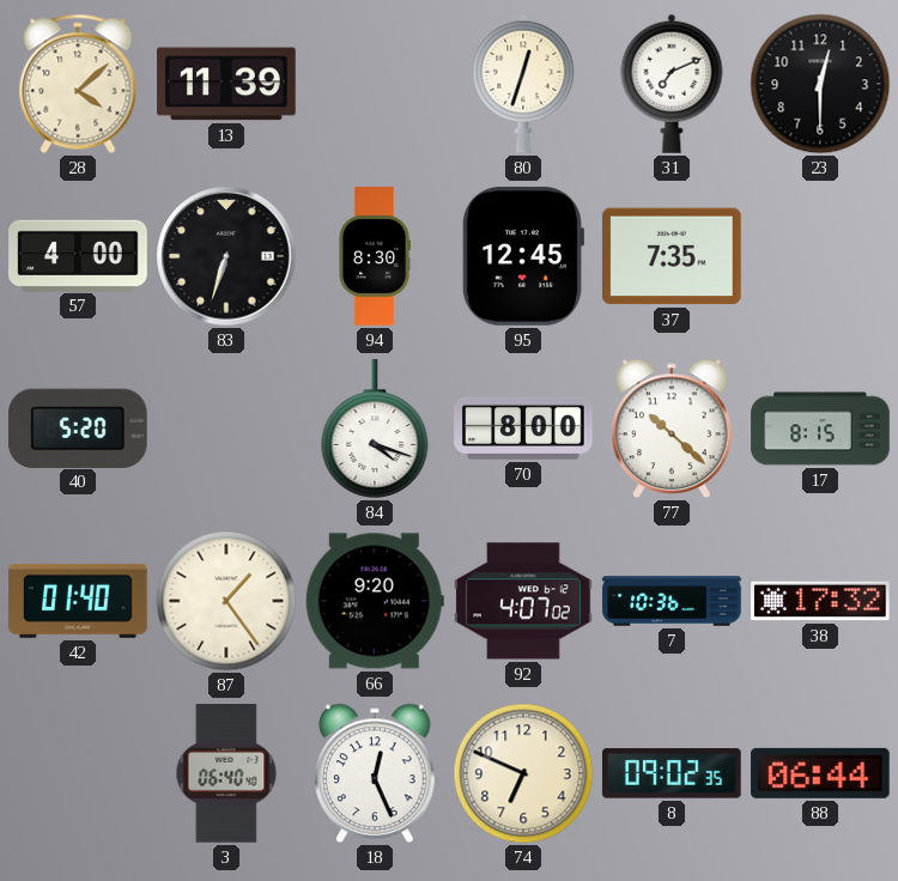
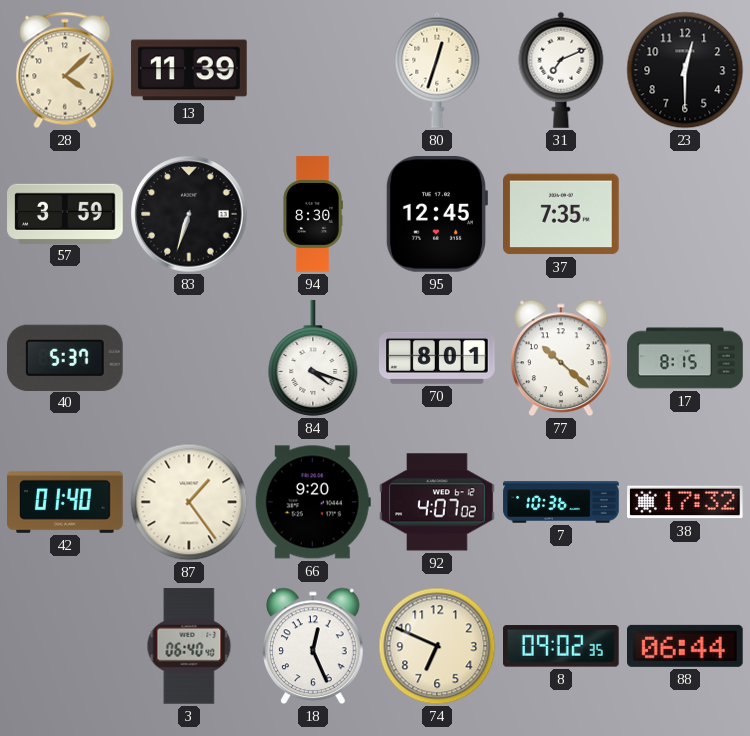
57: 4:00 -> 3:59
40: 5:20 -> 5:37
70: 8:00 -> 8:01
